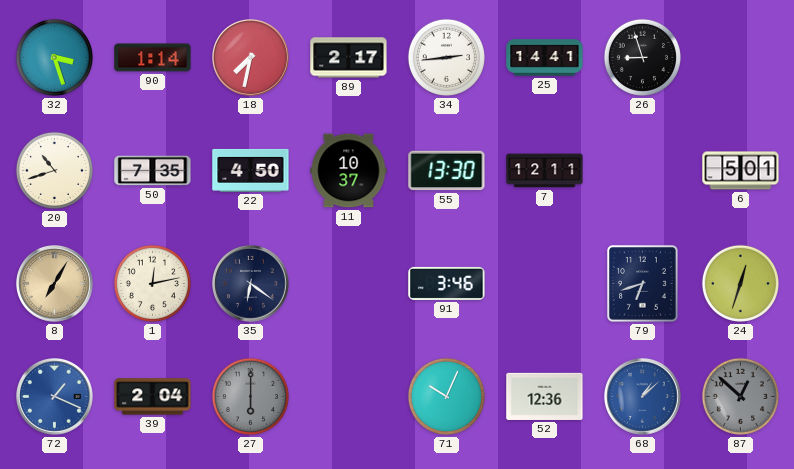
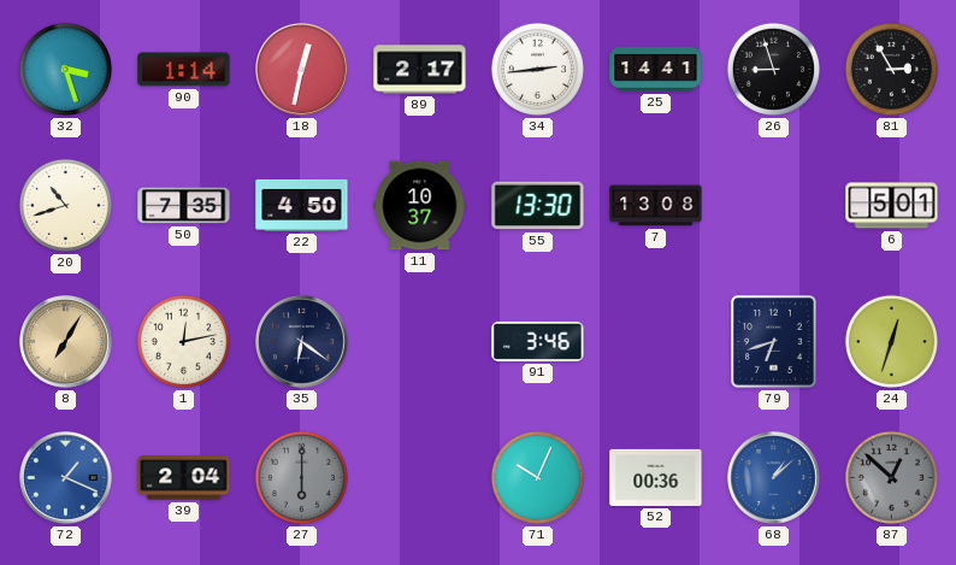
18: 7:32 -> 12:32
81: none -> 2:55
7: 12:11 -> 13:08
52: 12:36 -> 00:36
